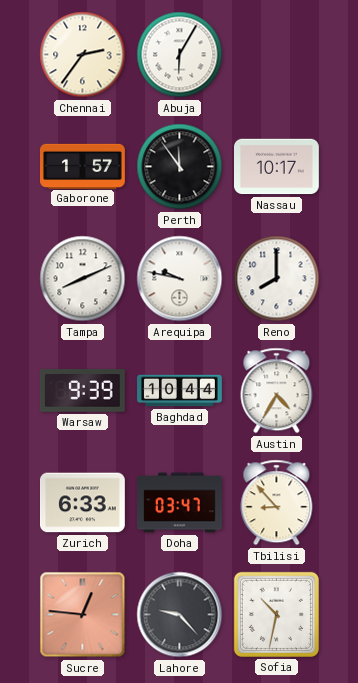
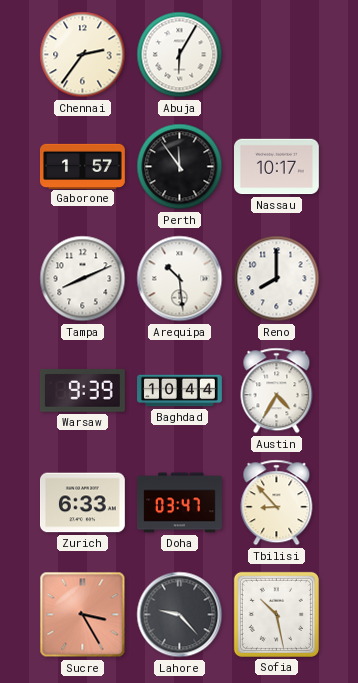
Arequipa: 9:47 -> 10:29
Sucre: 12:46 -> 3:25
Sofia: 10:32 -> 10:28
